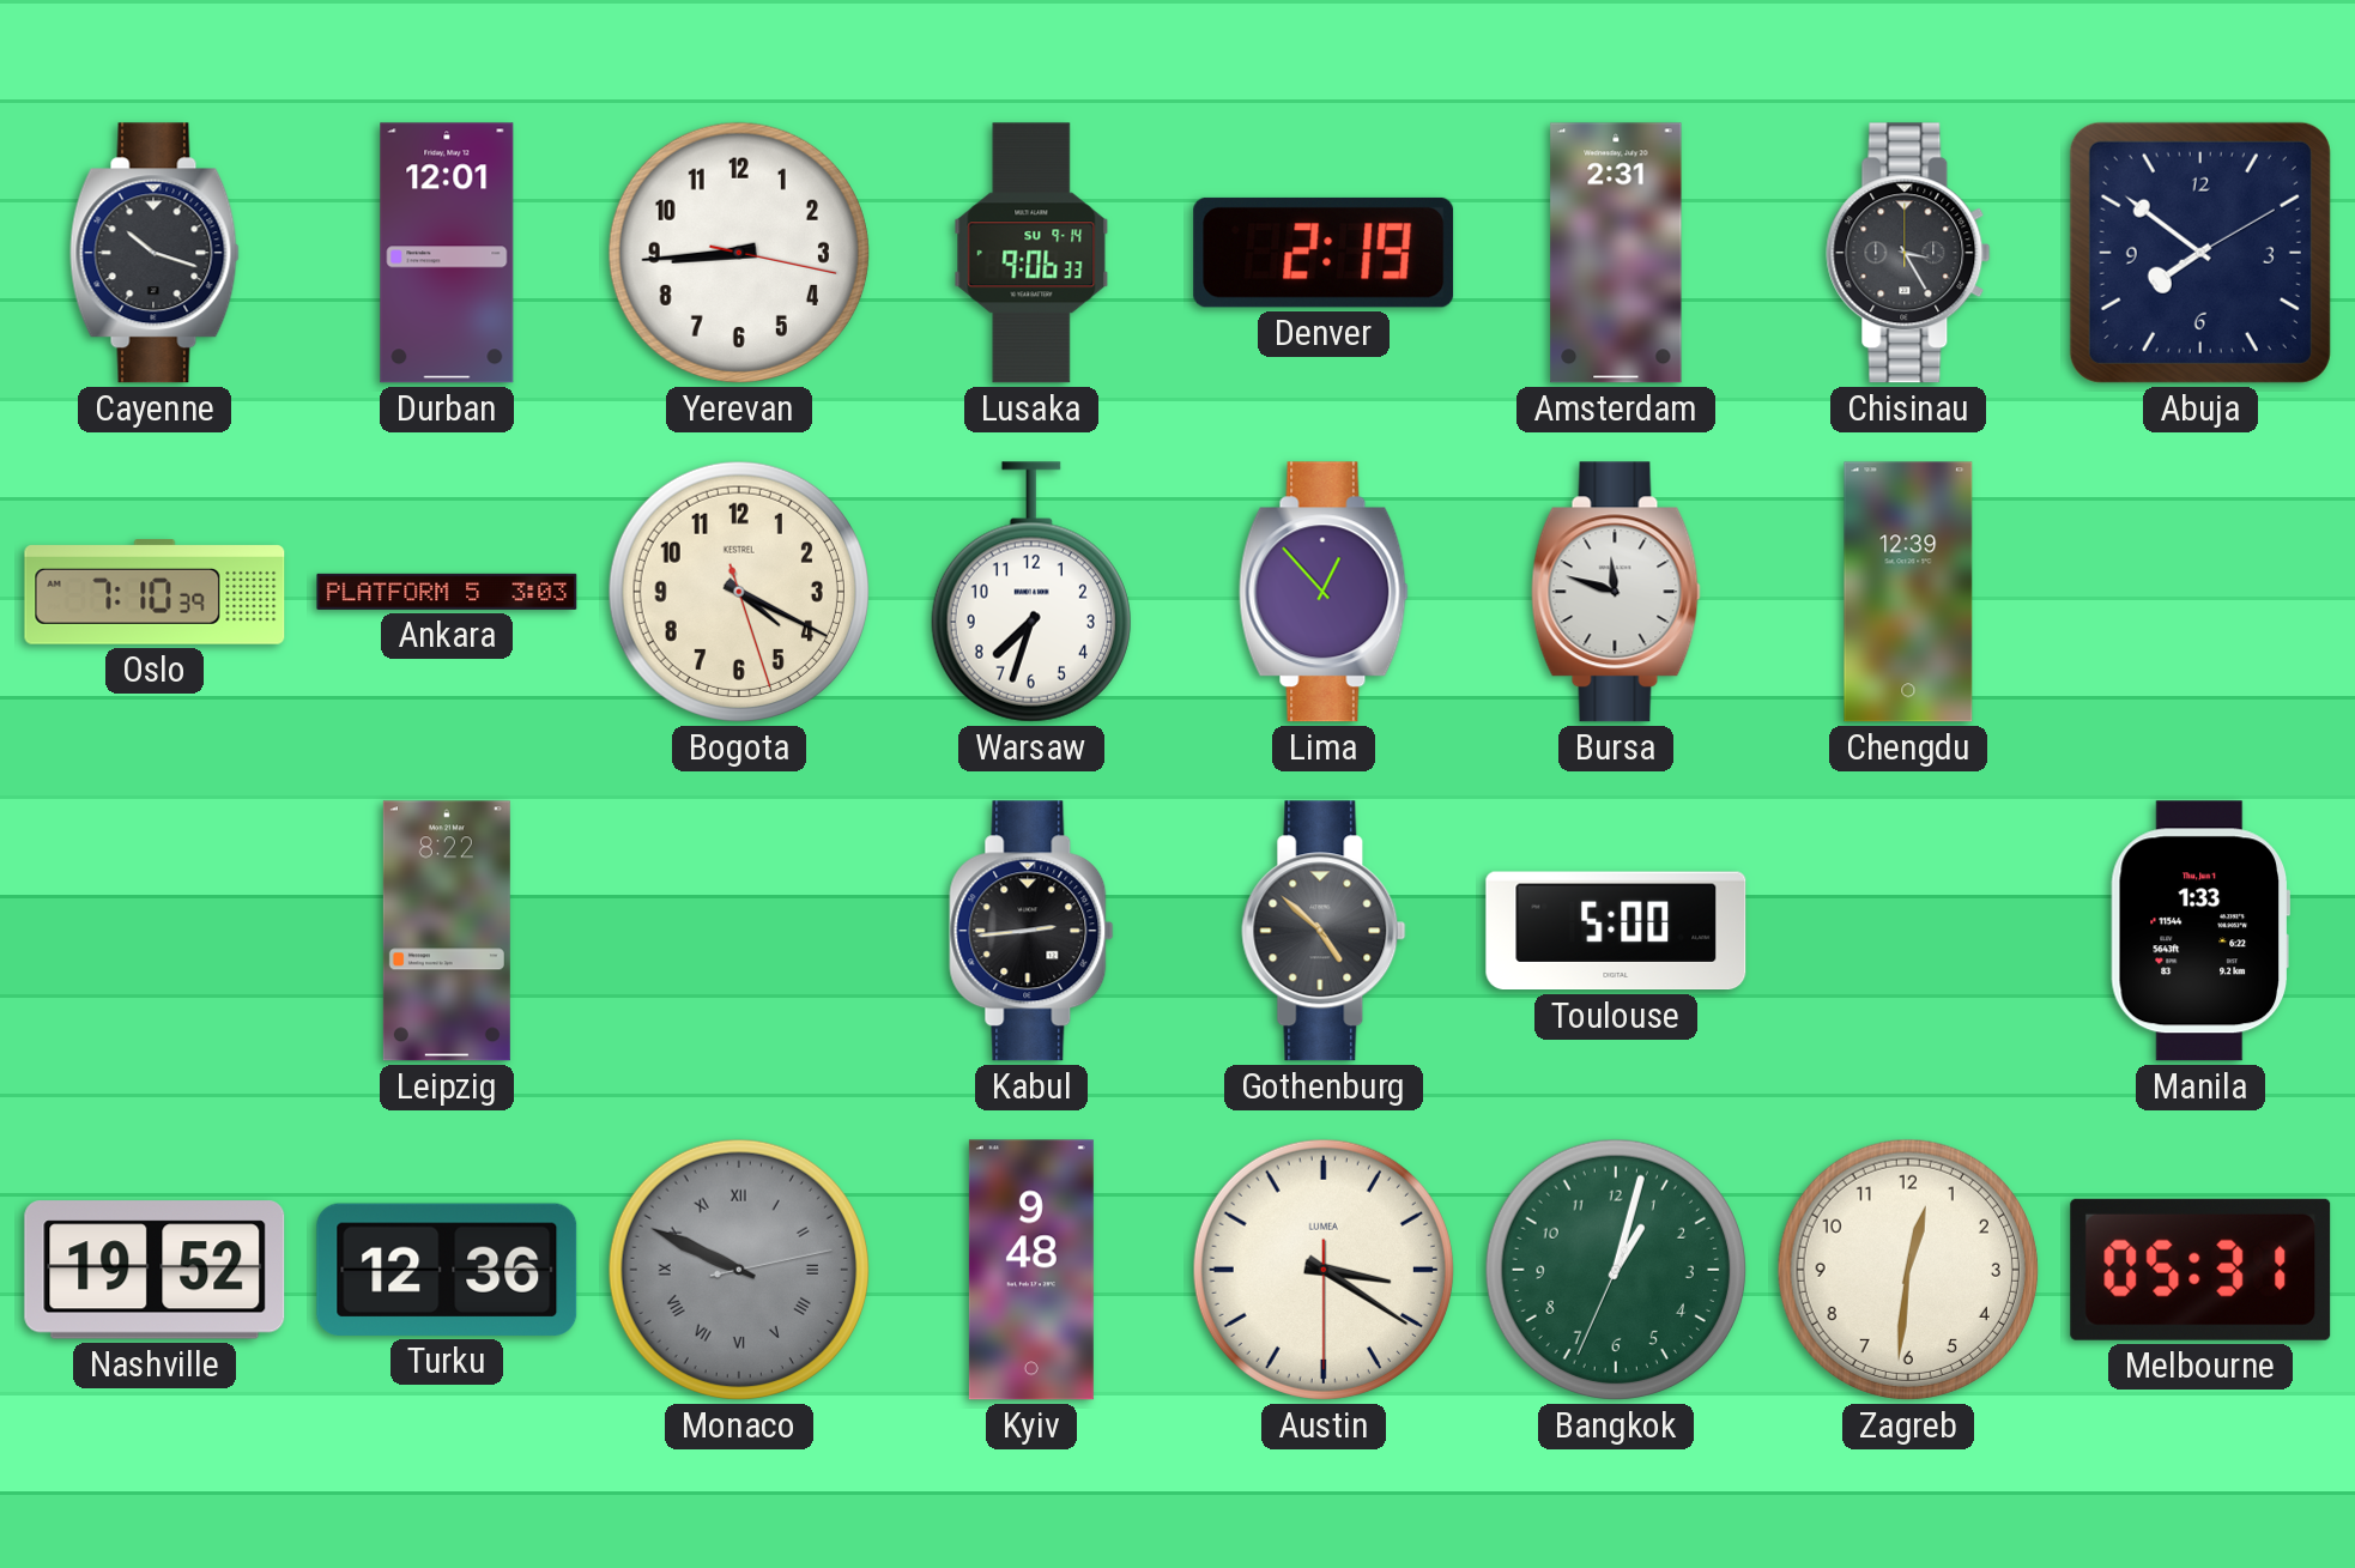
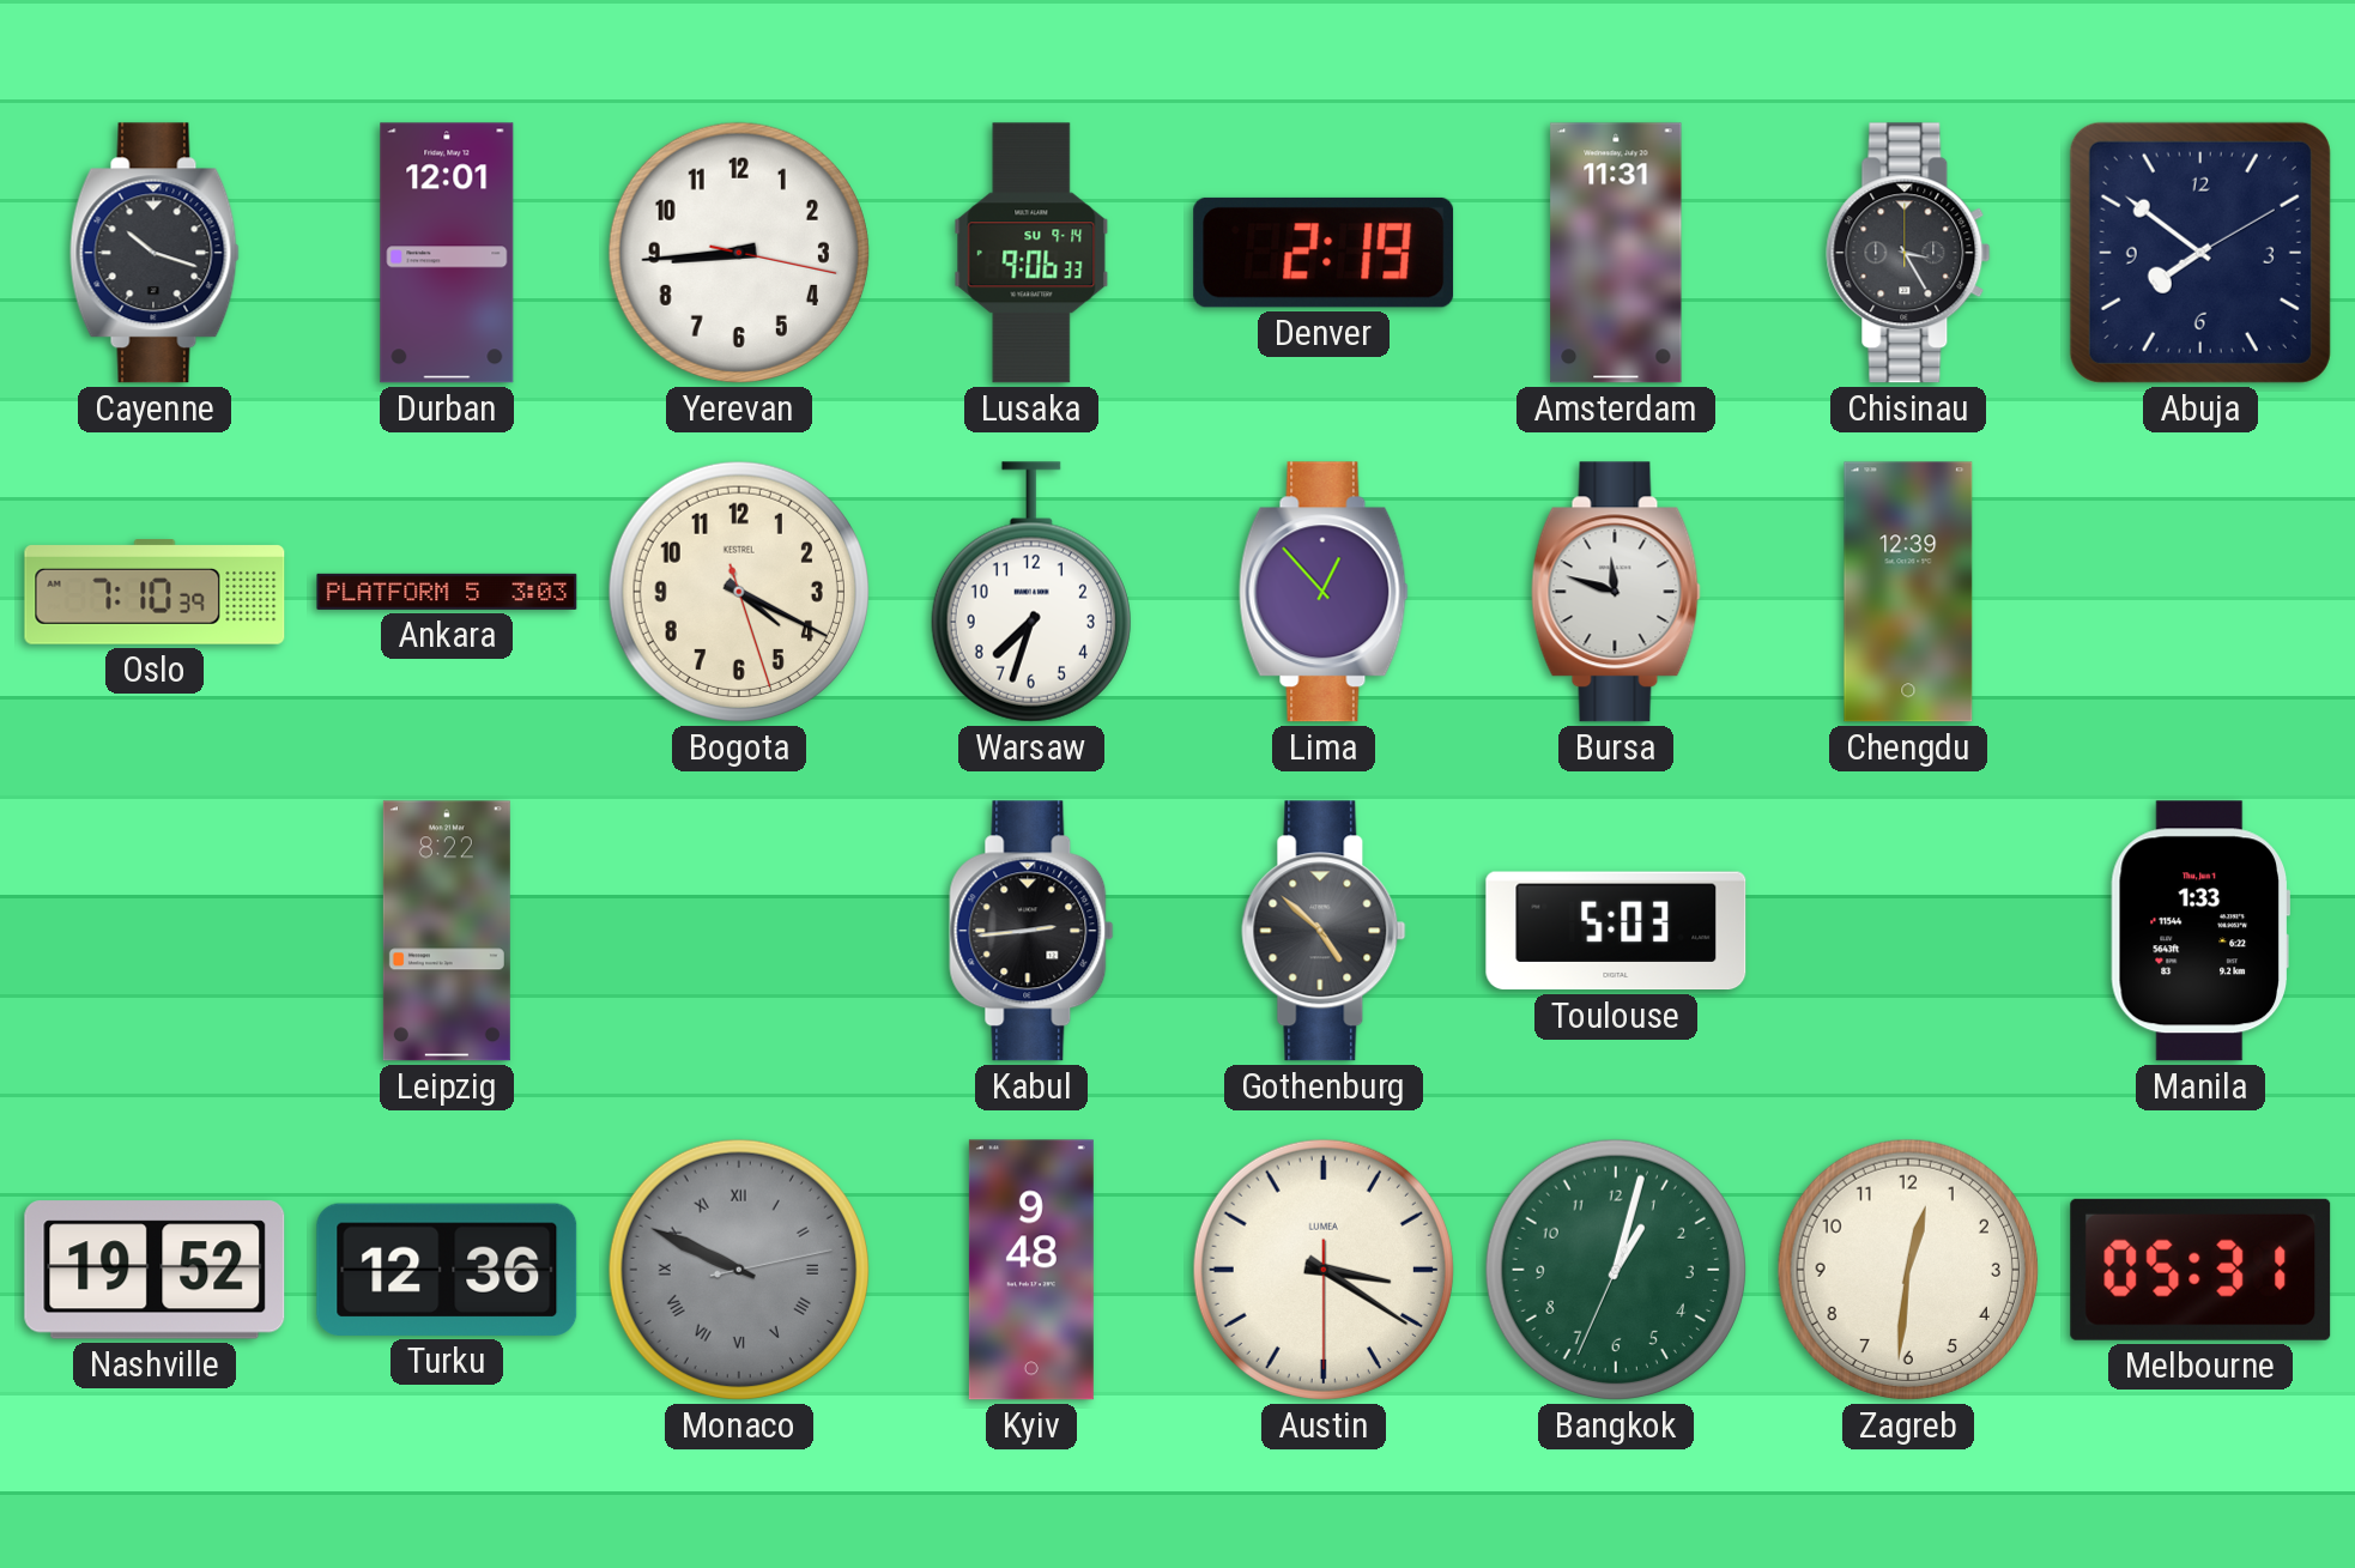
Amsterdam: 2:31 -> 11:31
Toulouse: 5:00 -> 5:03
